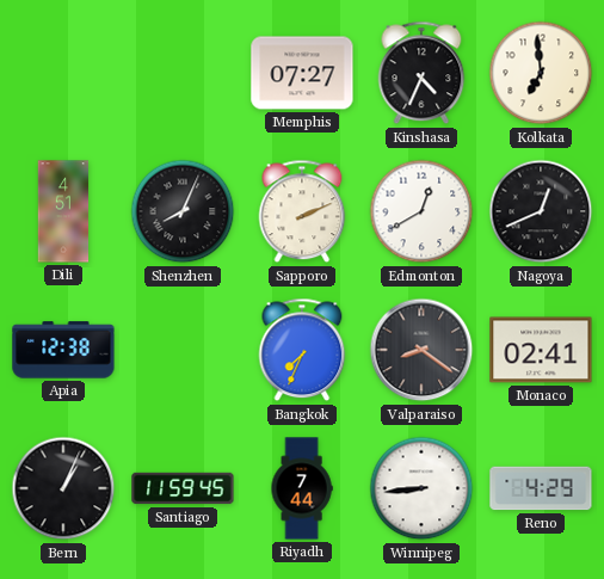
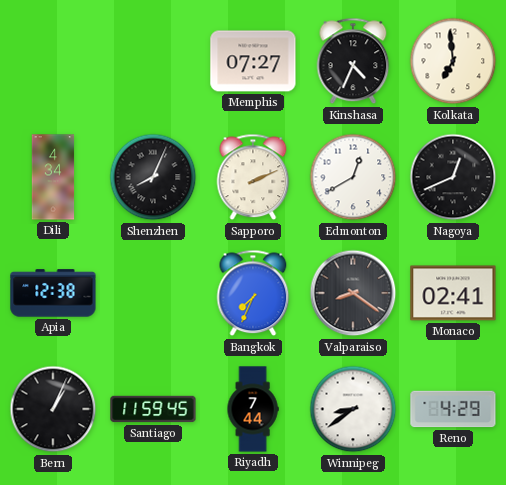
Dili: 4:51 -> 4:34
Winnipeg: 8:44 -> 8:39
